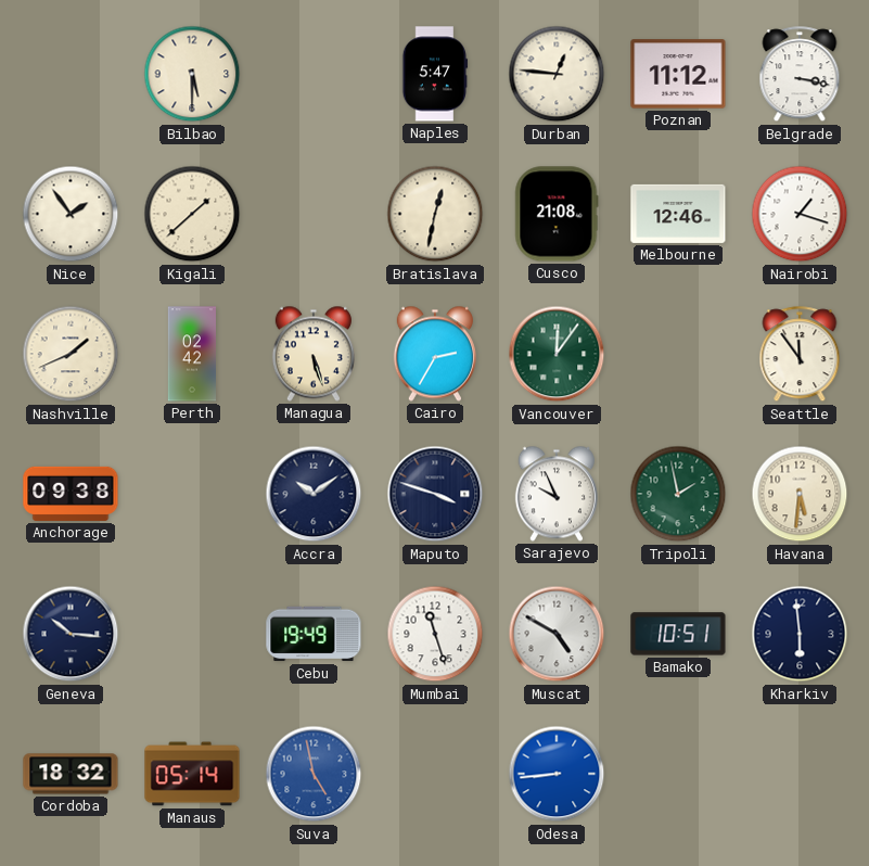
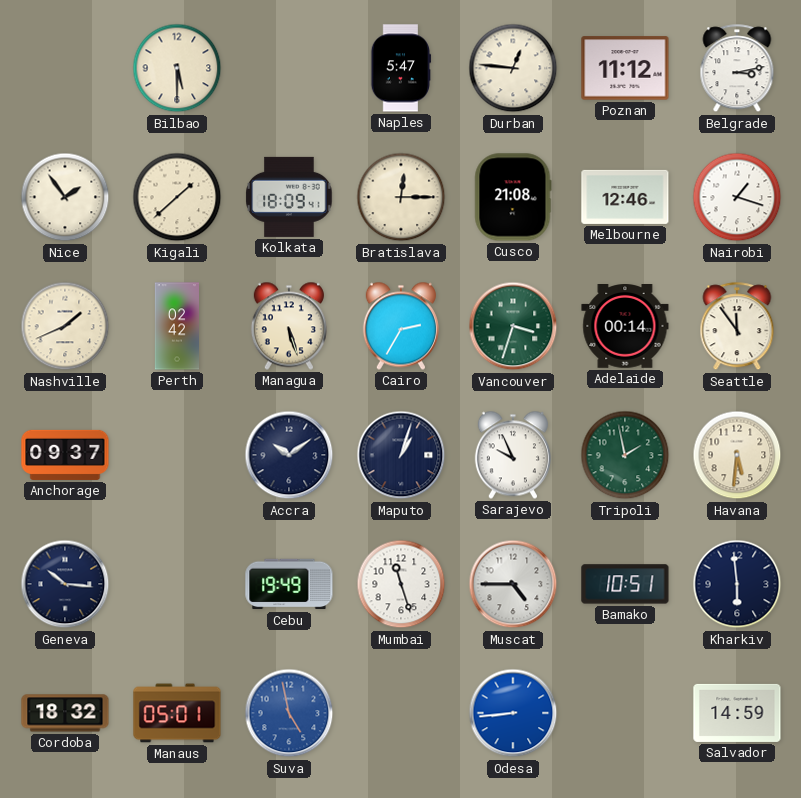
Belgrade: 3:17 -> 3:13
Kolkata: none -> 18:09
Bratislava: 12:32 -> 12:15
Vancouver: 12:06 -> 3:33
Adelaide: none -> 00:14
Anchorage: 09:38 -> 09:37
Maputo: 3:48 -> 1:03
Muscat: 4:50 -> 4:45
Manaus: 05:14 -> 05:01
Salvador: none -> 14:59
